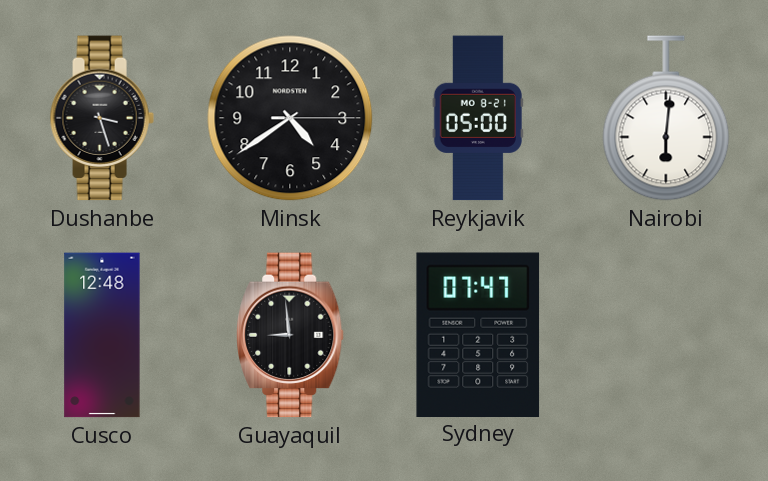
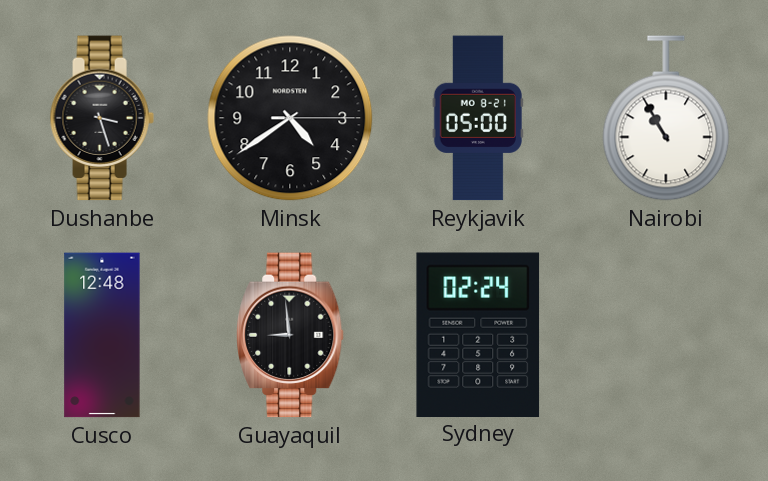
Nairobi: 6:01 -> 10:55
Sydney: 07:47 -> 02:24
